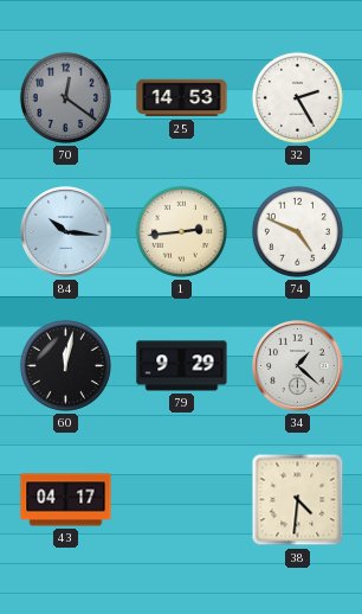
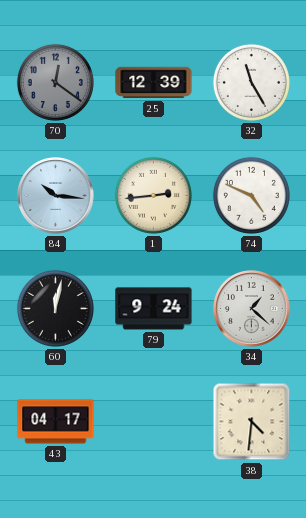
25: 14:53 -> 12:39
32: 2:25 -> 11:25
79: 9:29 -> 9:24
